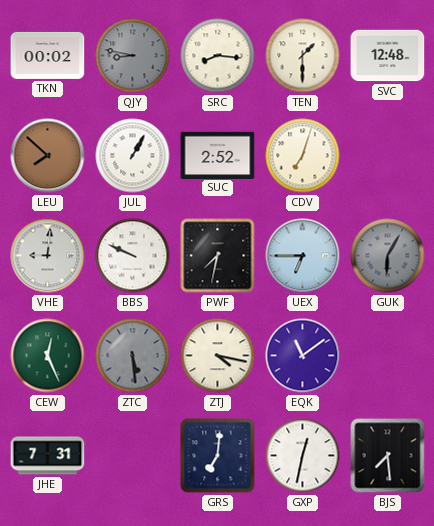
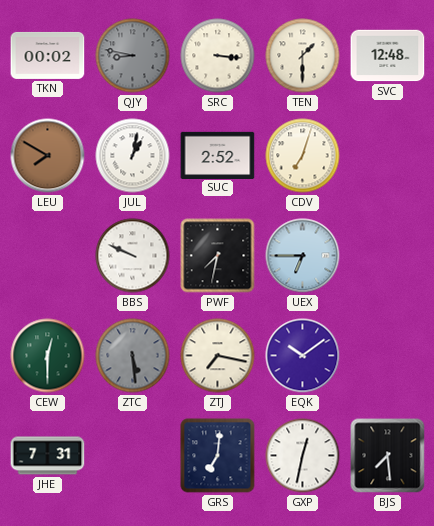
SRC: 8:16 -> 3:16
LEU: 7:52 -> 7:50
JUL: 1:05 -> 1:02
VHE: 9:01 -> none
GUK: 6:05 -> none
CEW: 12:26 -> 12:30
ZTJ: 4:17 -> 7:17
EQK: 11:09 -> 10:09
